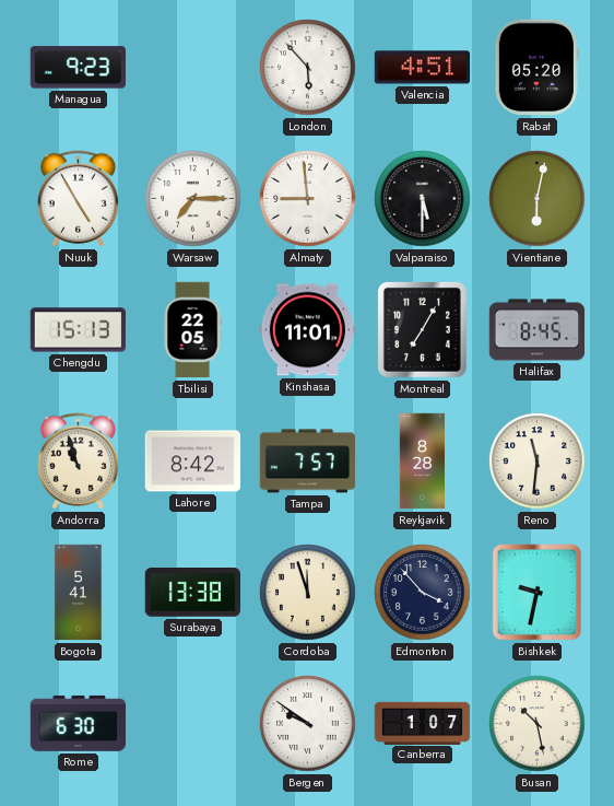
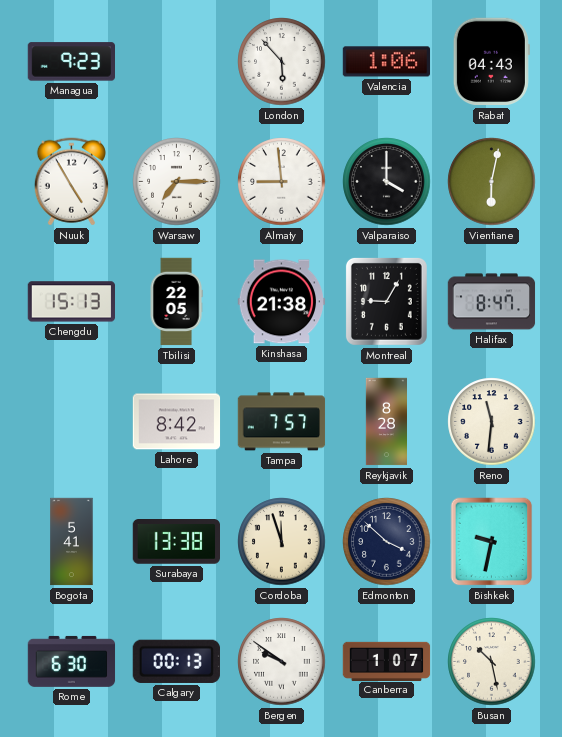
Valencia: 4:51 -> 1:06
Rabat: 05:20 -> 04:43
Valparaiso: 5:30 -> 4:00
Kinshasa: 11:01 -> 21:38
Montreal: 7:05 -> 9:05
Halifax: 8:45 -> 8:47
Andorra: 10:57 -> none
Edmonton: 3:53 -> 3:52
Calgary: none -> 00:13
